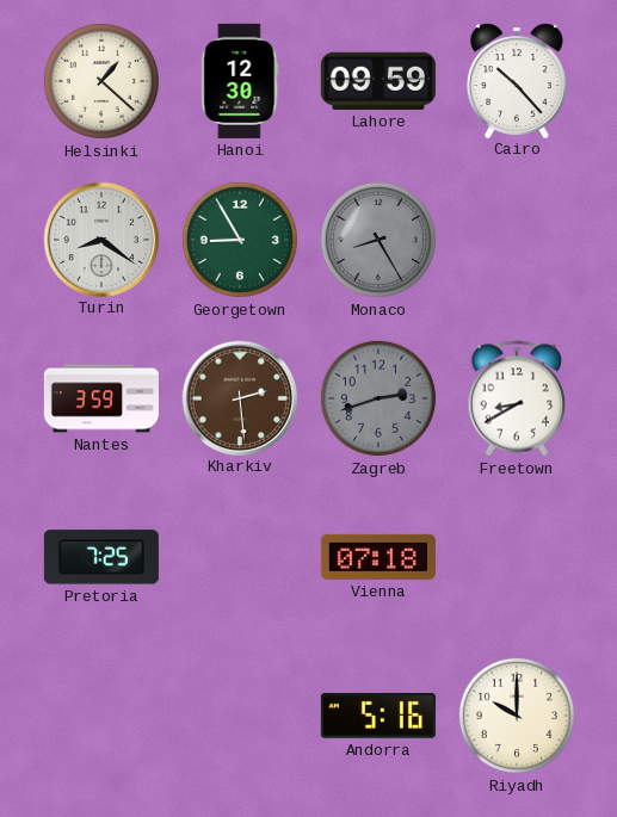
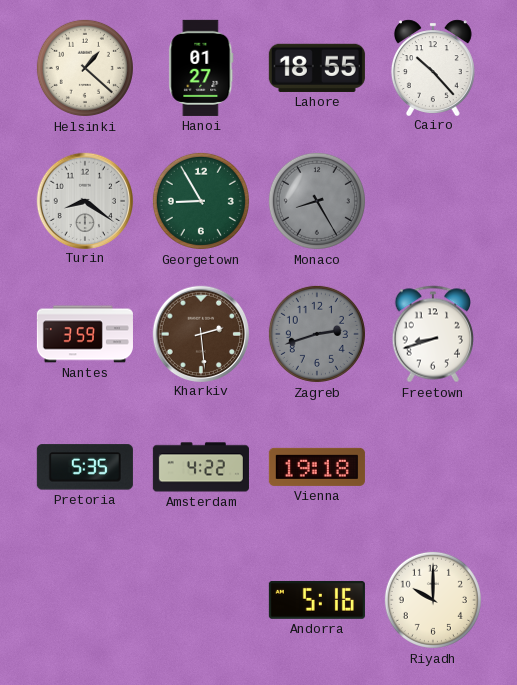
Hanoi: 12:30 -> 01:27
Lahore: 09:59 -> 18:55
Freetown: 8:40 -> 8:42
Pretoria: 7:25 -> 5:35
Amsterdam: none -> 4:22
Vienna: 07:18 -> 19:18
